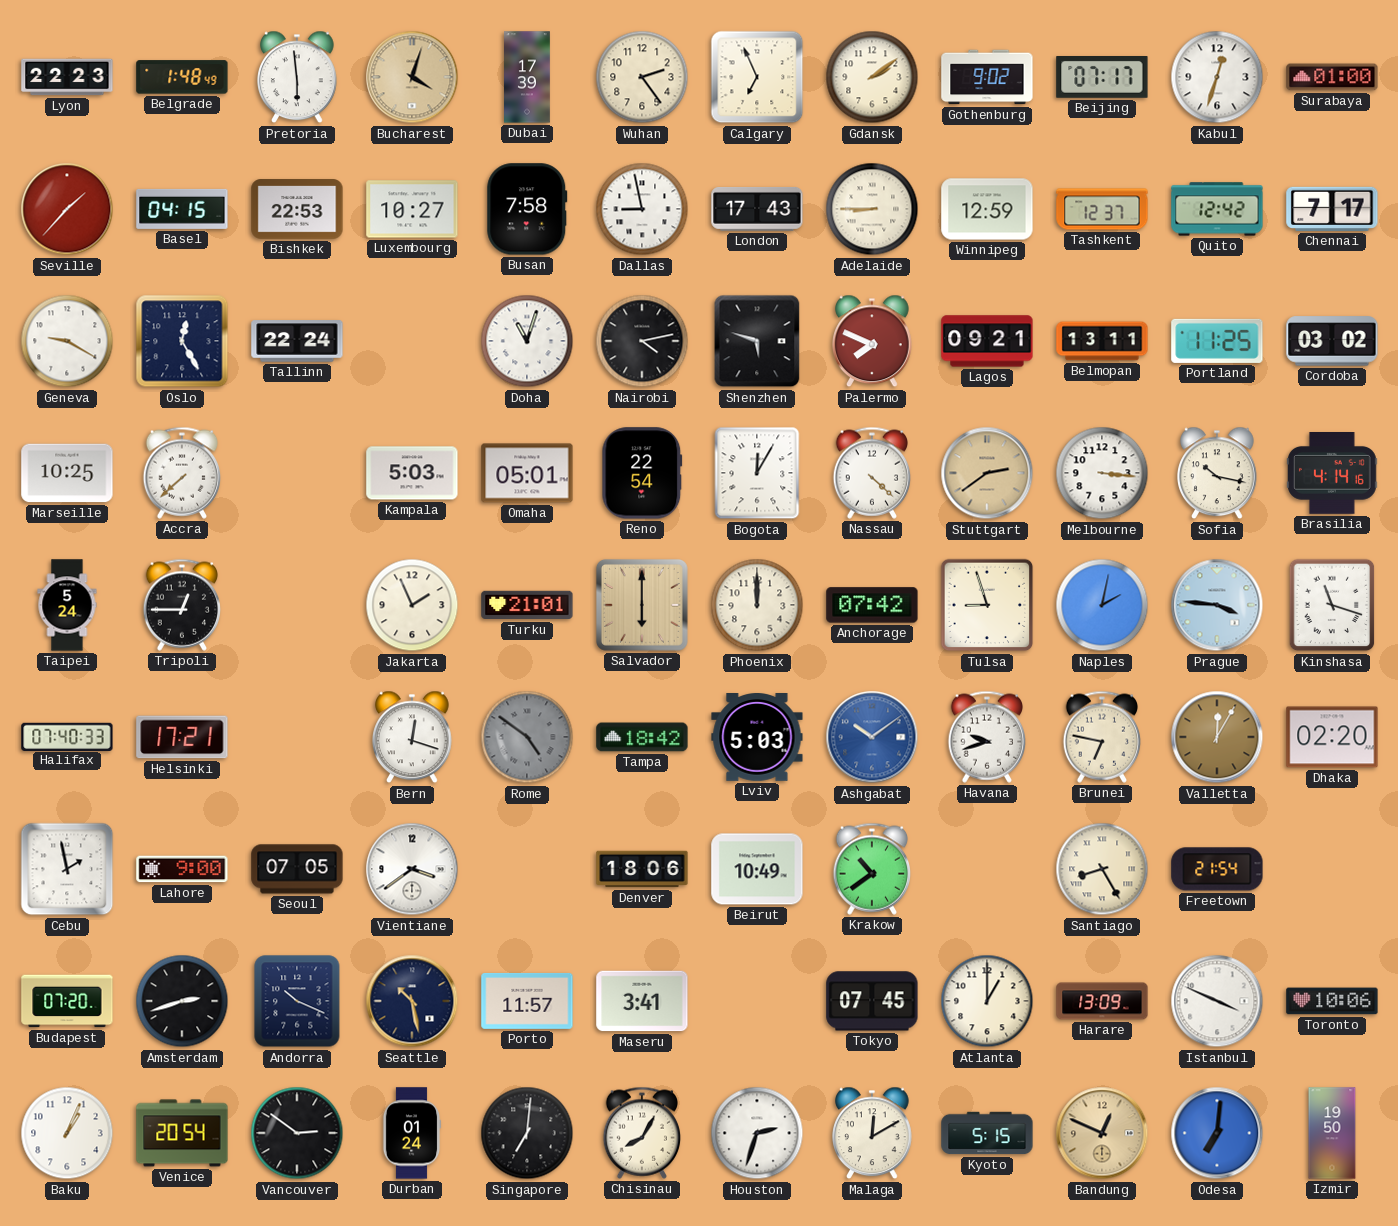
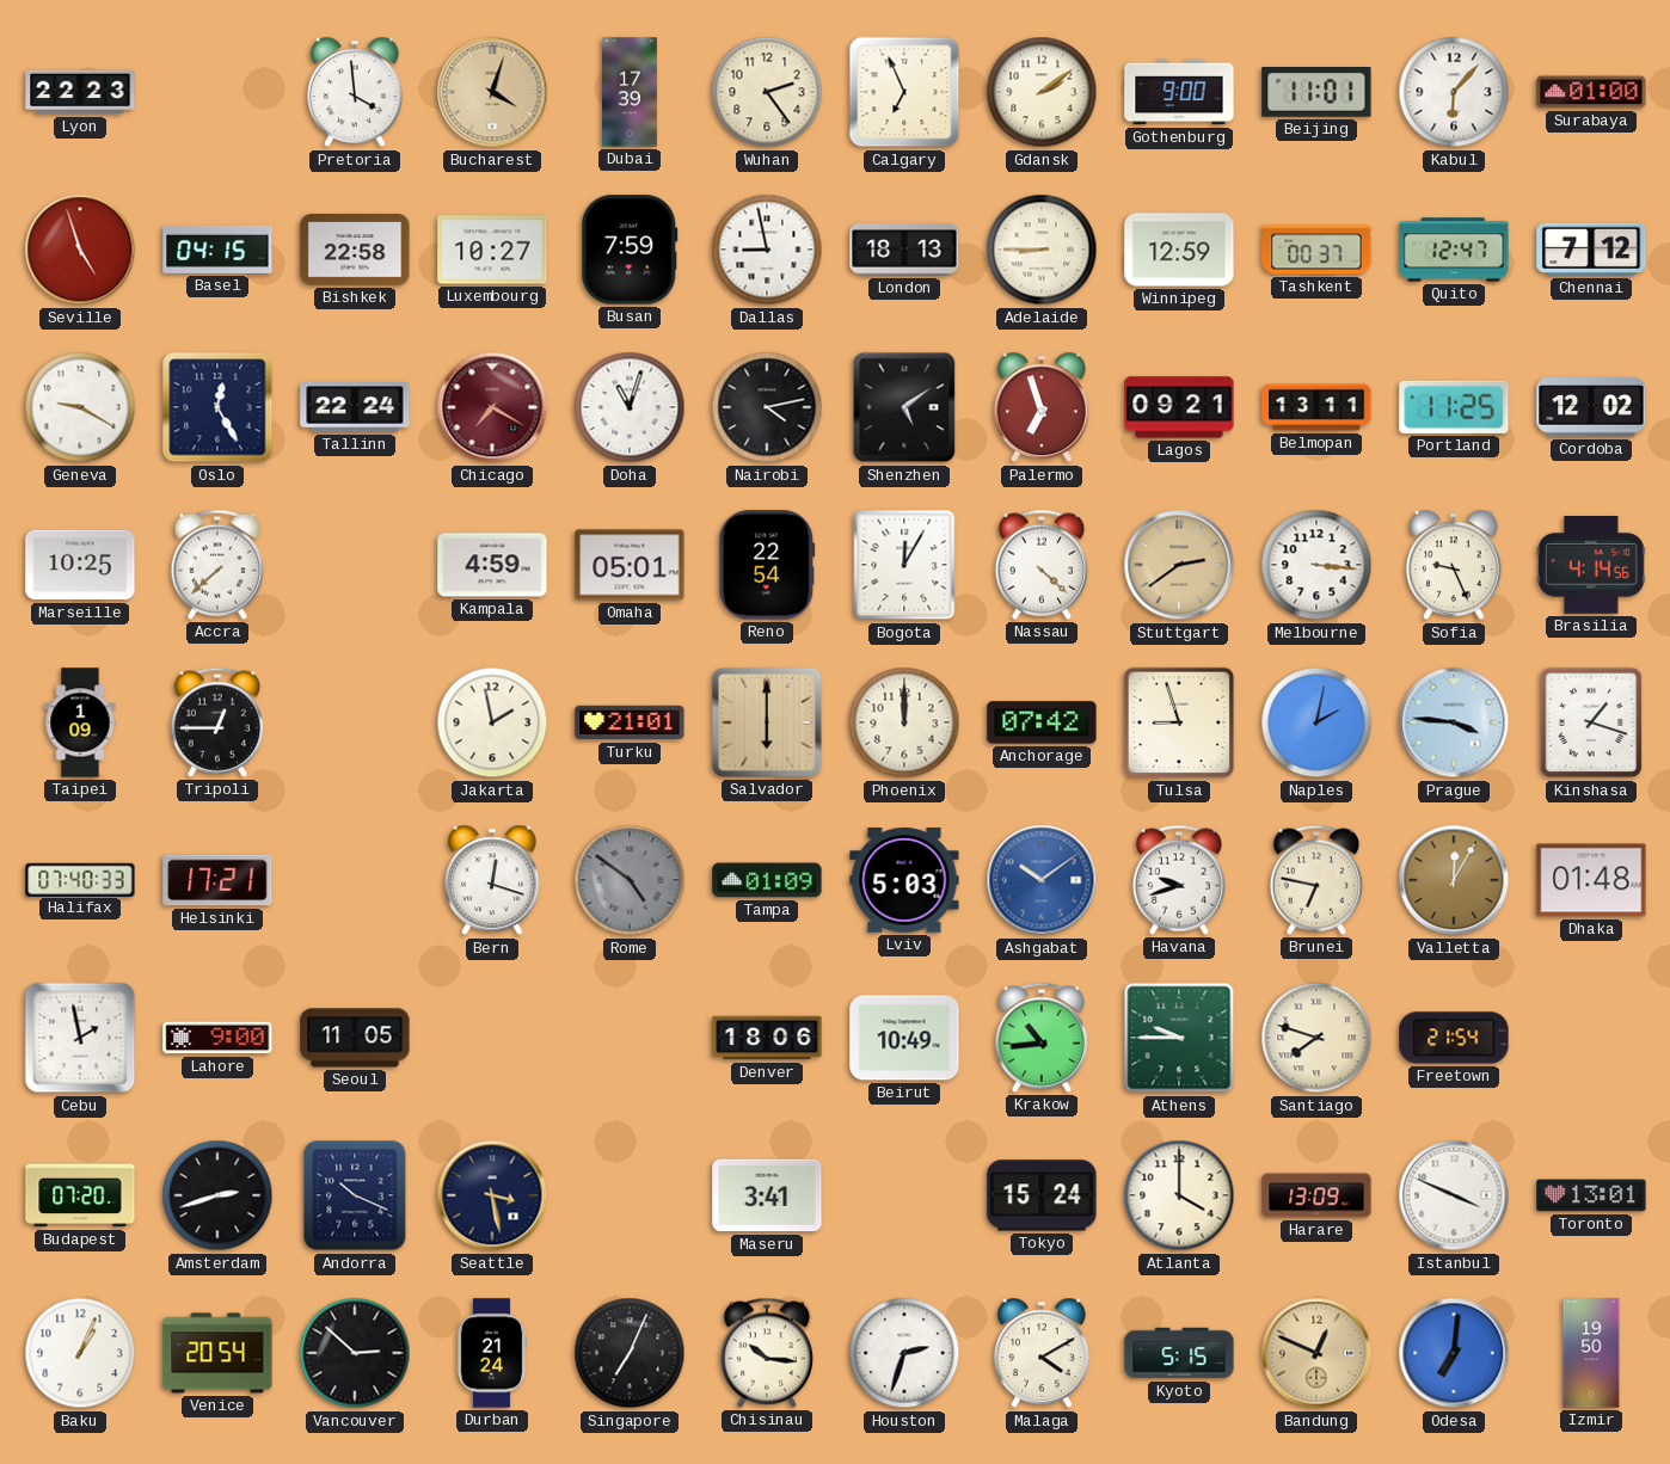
Belgrade: 1:48 -> none
Pretoria: 5:59 -> 3:59
Gothenburg: 9:02 -> 9:00
Beijing: 07:17 -> 11:01
Kabul: 12:33 -> 6:07
Seville: 1:37 -> 4:57
Bishkek: 22:53 -> 22:58
Busan: 7:58 -> 7:59
London: 17:43 -> 18:13
Tashkent: 12:37 -> 00:37
Quito: 12:42 -> 12:47
Chennai: 7:17 -> 7:12
Chicago: none -> 7:20
Shenzhen: 5:48 -> 5:09
Palermo: 7:49 -> 6:57
Cordoba: 03:02 -> 12:02
Kampala: 5:03 -> 4:59
Sofia: 10:17 -> 9:26
Brasilia: 4:14:16 -> 4:14:56
Taipei: 5:24 -> 1:09
Jakarta: 1:56 -> 1:58
Kinshasa: 11:18 -> 1:18
Tampa: 18:42 -> 01:09
Dhaka: 02:20 -> 01:48
Seoul: 07:05 -> 11:05
Vientiane: 3:39 -> none
Krakow: 10:39 -> 10:44
Athens: none -> 9:45
Santiago: 8:25 -> 7:48
Seattle: 10:28 -> 3:28
Porto: 11:57 -> none
Tokyo: 07:45 -> 15:24
Atlanta: 1:00 -> 4:00
Toronto: 10:06 -> 13:01
Vancouver: 2:51 -> 2:52
Durban: 01:24 -> 21:24
Singapore: 7:01 -> 7:04
Chisinau: 8:05 -> 10:16
Malaga: 12:10 -> 4:10
